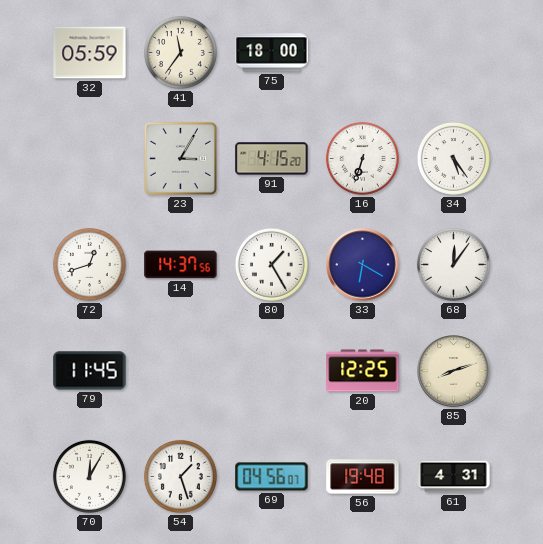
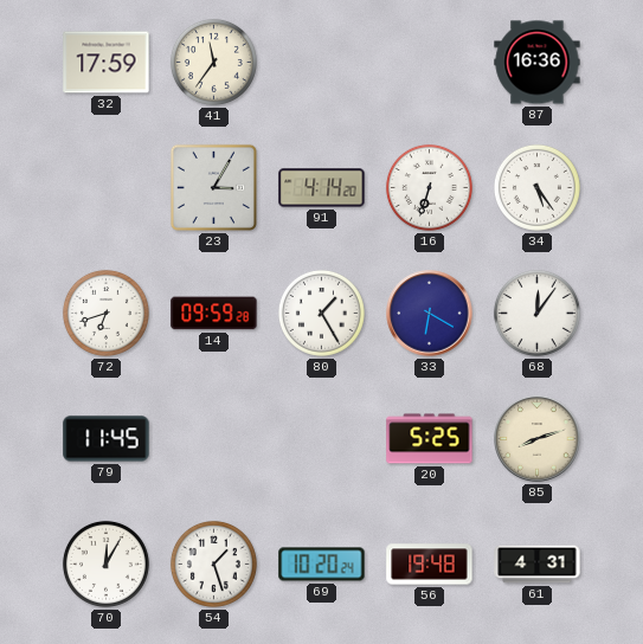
32: 05:59 -> 17:59
75: 18:00 -> none
87: none -> 16:36
91: 4:15 -> 4:14
72: 12:42 -> 6:42
14: 14:37 -> 09:59
20: 12:25 -> 5:25
69: 04:56 -> 10:20
